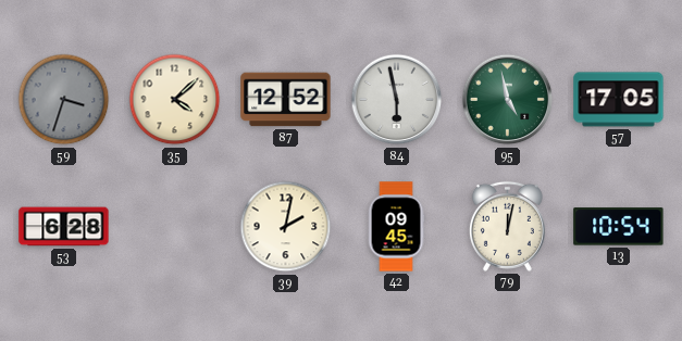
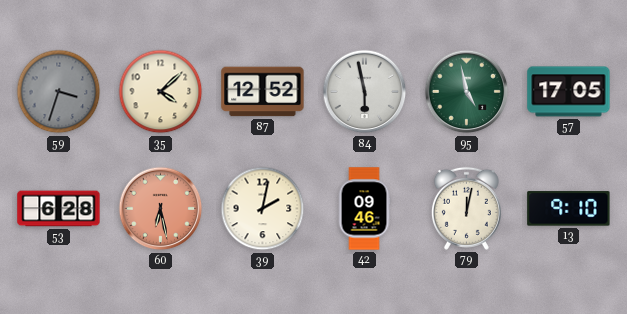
60: none -> 6:28
42: 09:45 -> 09:46
13: 10:54 -> 9:10
